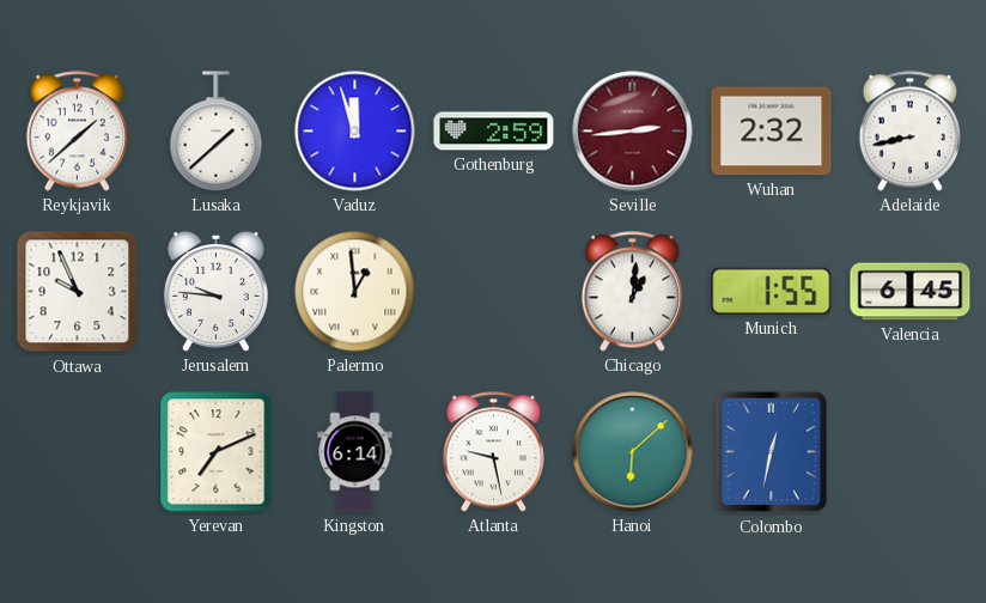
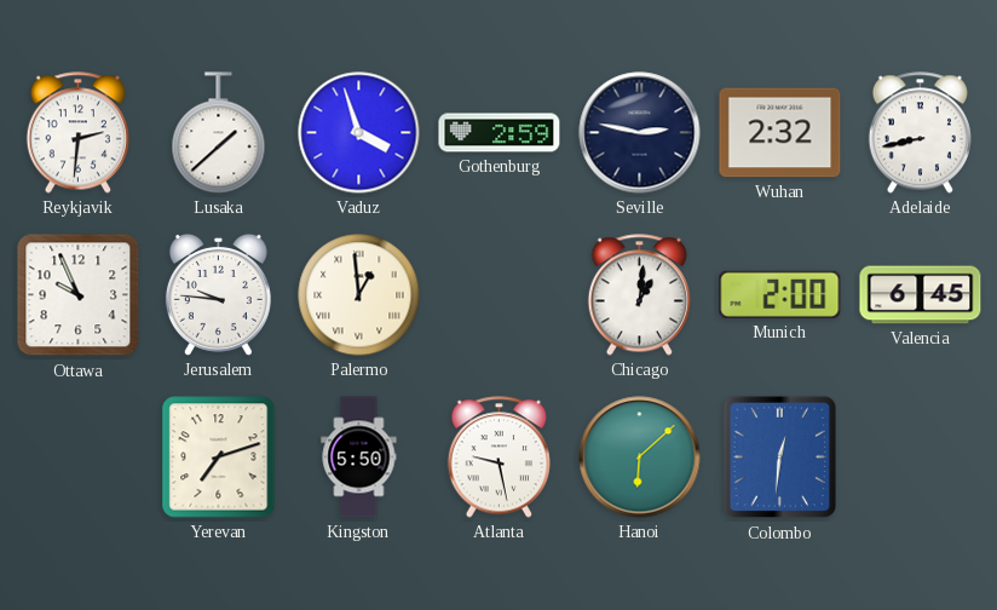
Reykjavik: 1:38 -> 2:31
Vaduz: 11:57 -> 3:57
Seville: 2:44 -> 2:47
Seville dial: burgundy -> navy
Munich: 1:55 -> 2:00
Yerevan: 7:11 -> 7:12
Kingston: 6:14 -> 5:50
Colombo: 12:32 -> 12:31
